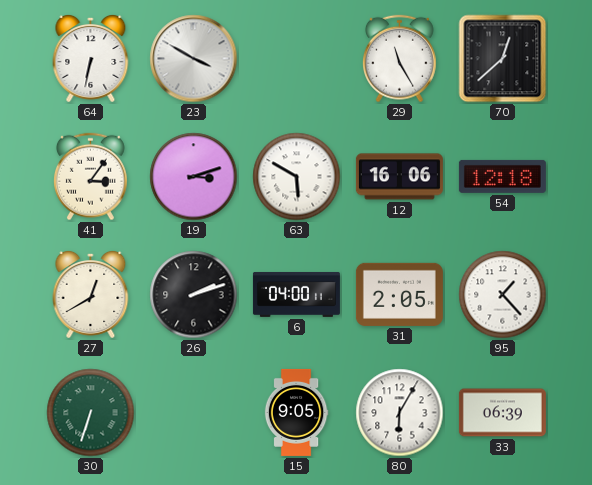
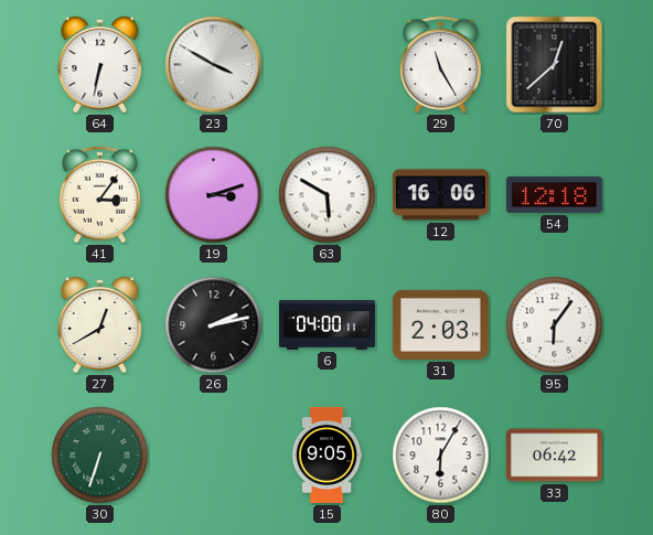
26: 2:12 -> 2:13
31: 2:05 -> 2:03
95: 1:23 -> 6:06
33: 06:39 -> 06:42
